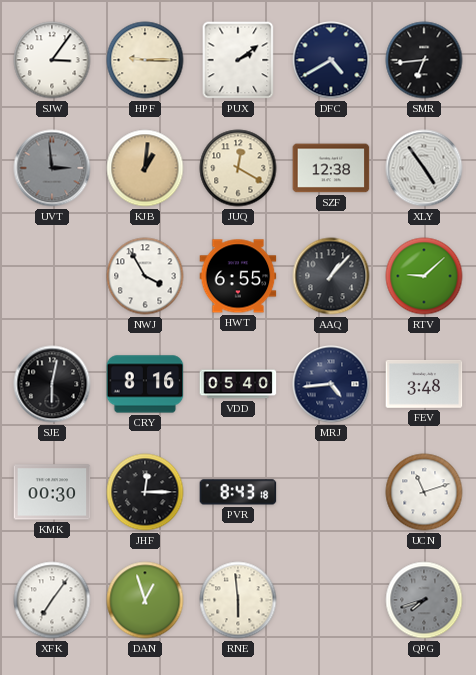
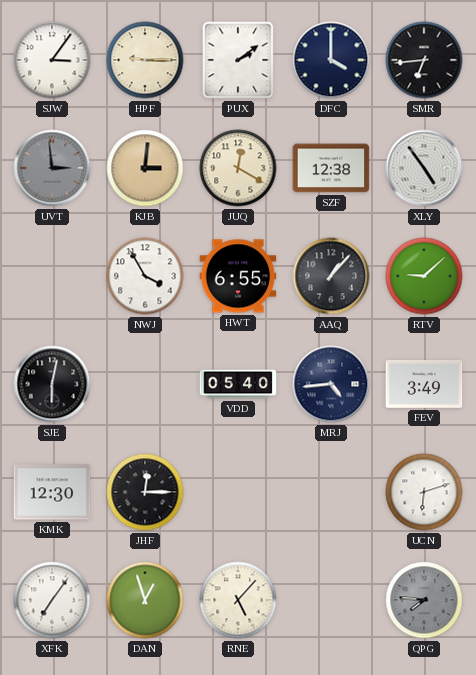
DFC: 4:40 -> 4:00
KJB: 1:01 -> 3:01
CRY: 8:16 -> none
FEV: 3:48 -> 3:49
KMK: 00:30 -> 12:30
PVR: 8:43 -> none
UCN: 11:12 -> 6:12
RNE: 5:59 -> 5:07
QPG: 7:42 -> 7:46
